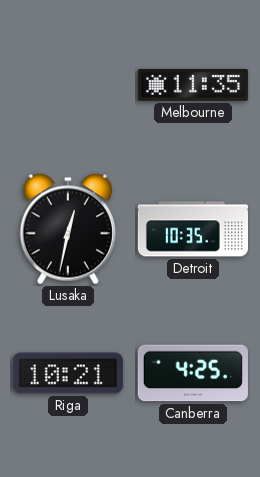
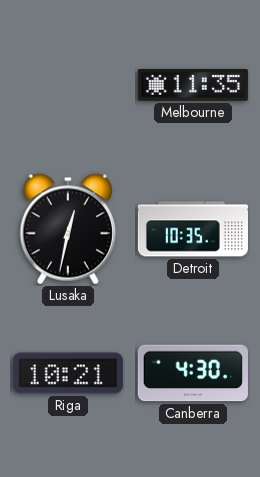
Canberra: 4:25 -> 4:30
